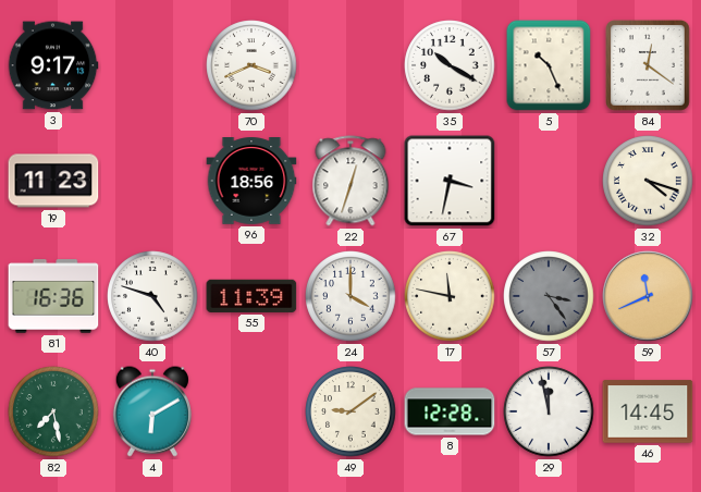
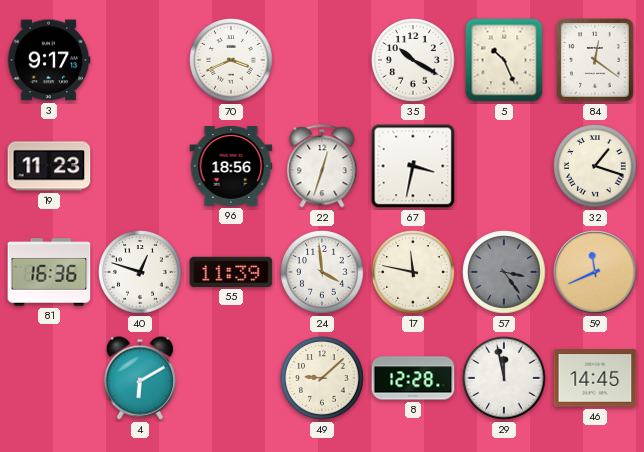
32: 4:18 -> 1:18
40: 4:48 -> 12:48
24: 4:00 -> 3:59
82: 7:28 -> none
49: 9:09 -> 9:08
